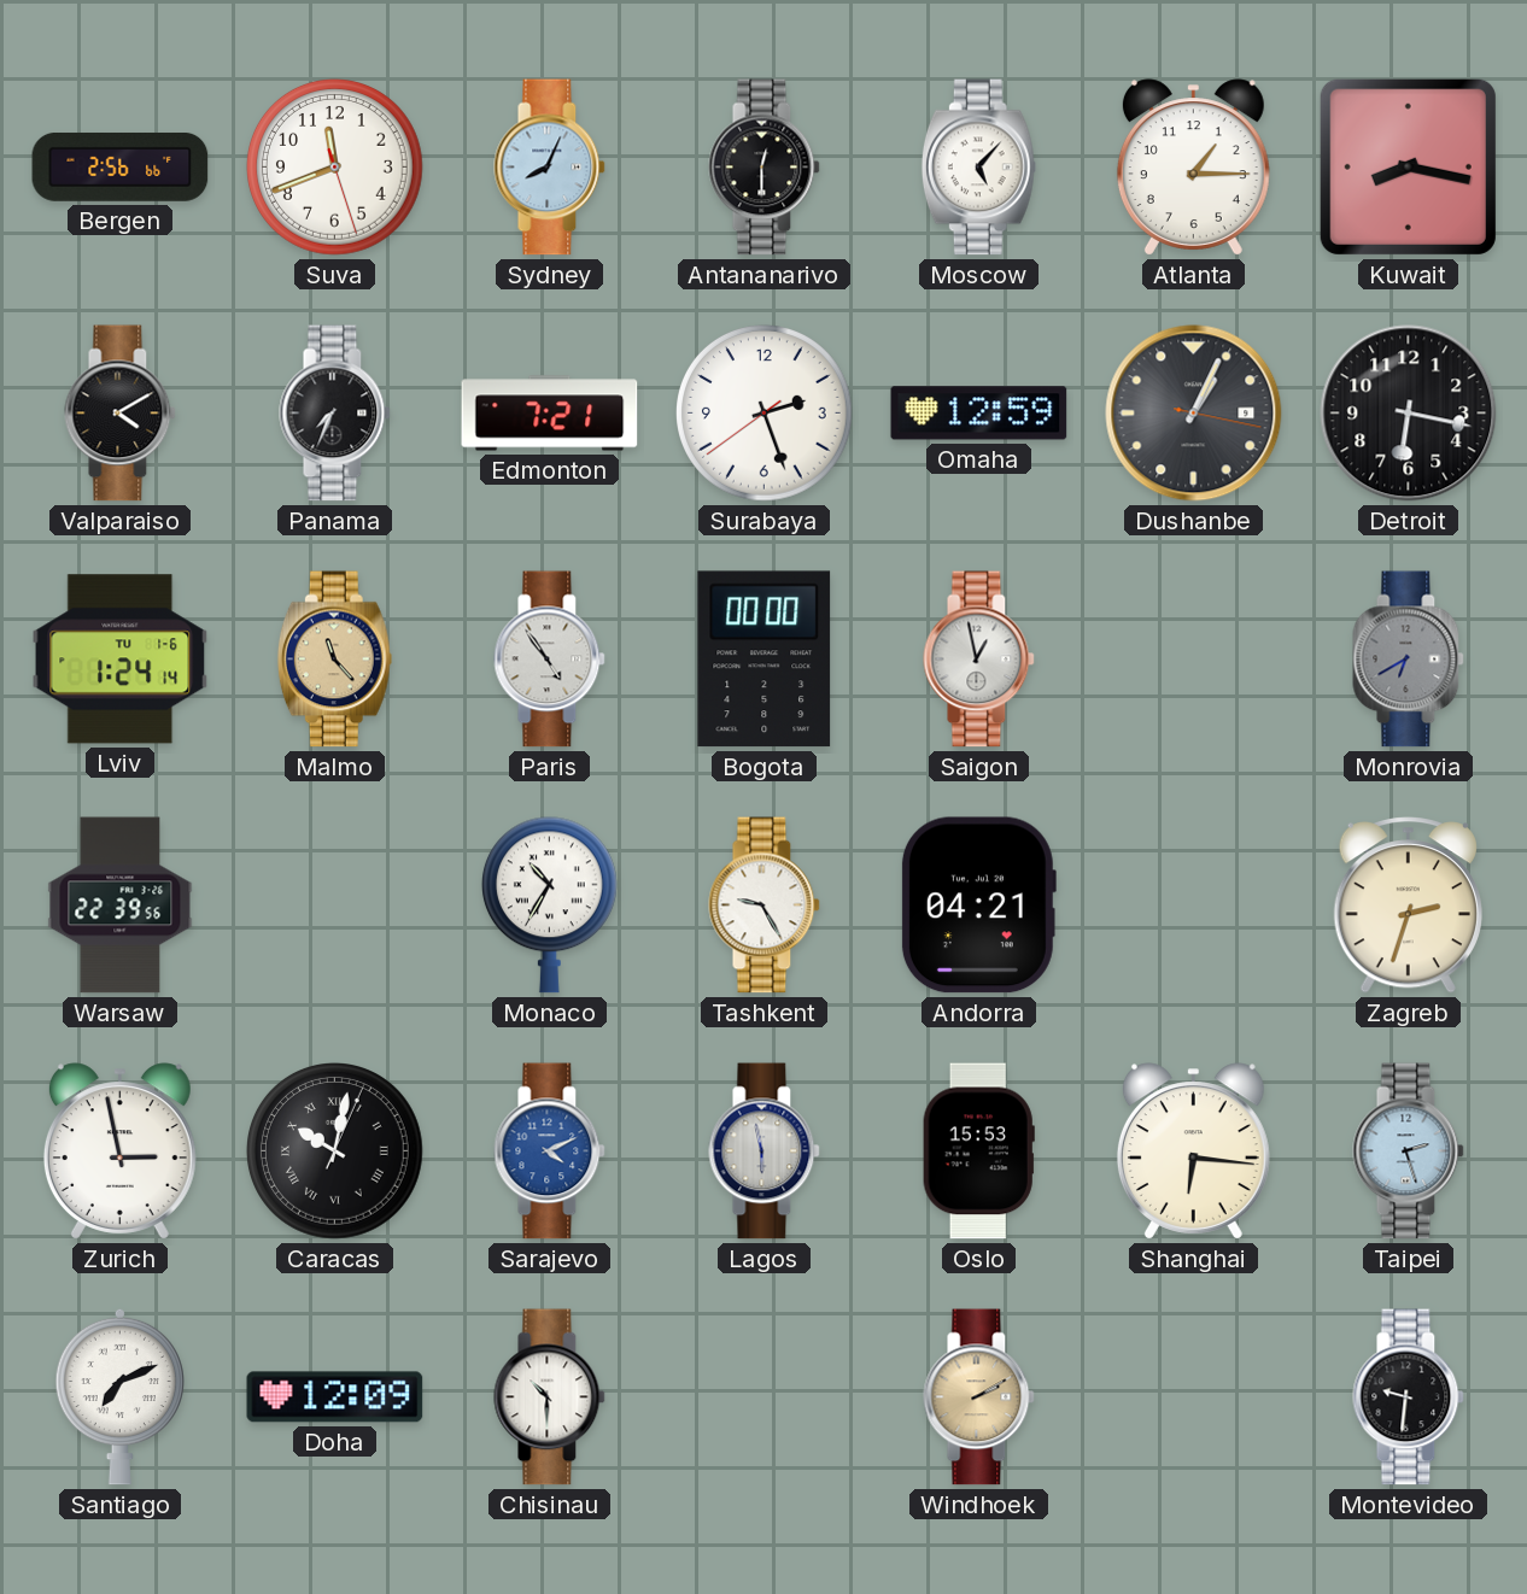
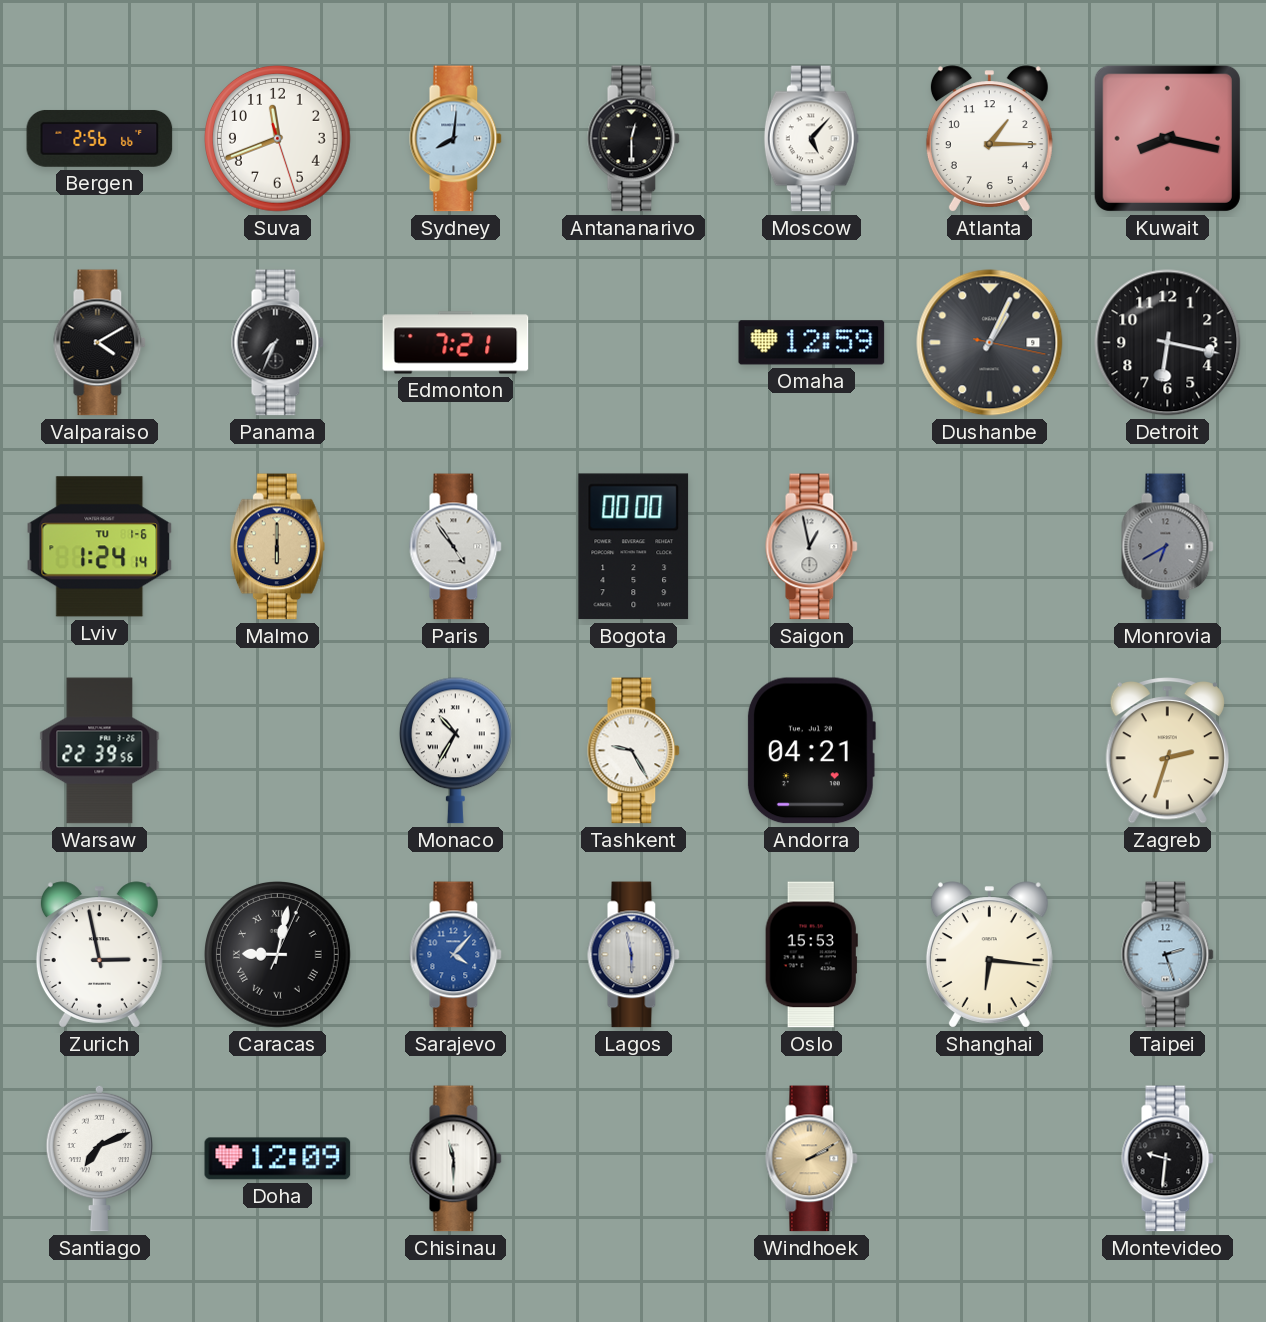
Sydney: 8:04 -> 8:01
Surabaya: 2:26 -> none
Malmo: 11:23 -> 6:00
Caracas: 10:02 -> 9:02
Sarajevo: 4:11 -> 4:07
Chisinau: 10:30 -> 11:30
